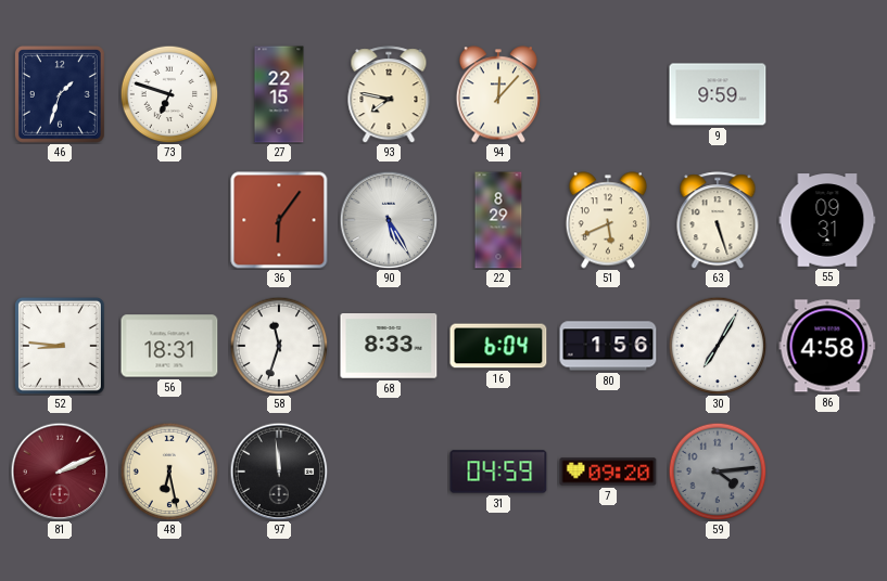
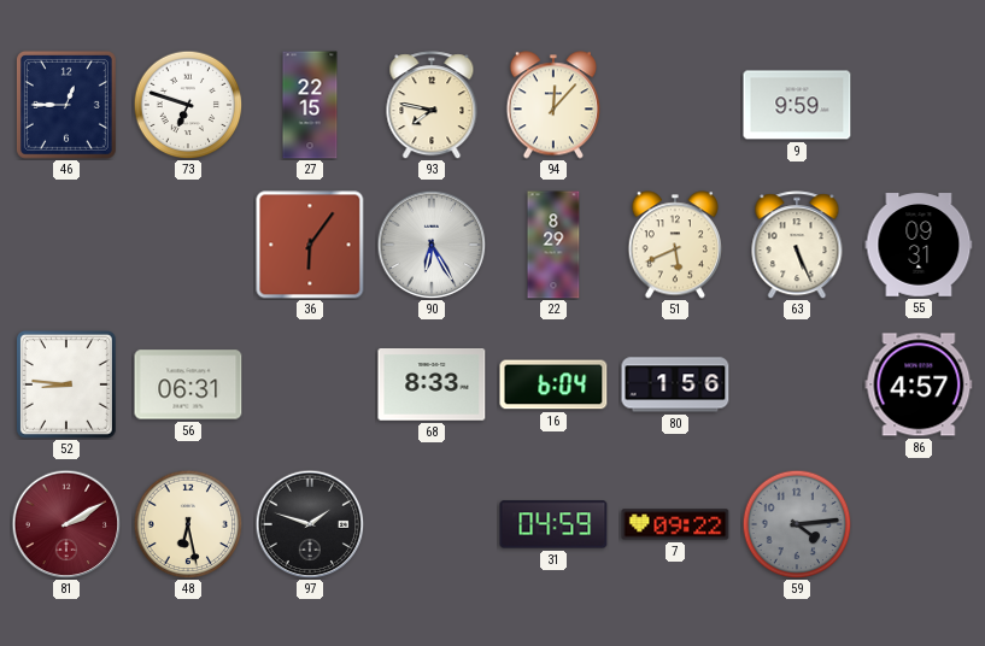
46: 1:33 -> 12:45
90: 5:25 -> 6:25
63: 5:27 -> 5:26
56: 18:31 -> 06:31
58: 11:33 -> none
30: 7:05 -> none
86: 4:58 -> 4:57
81: 2:11 -> 2:10
97: 11:59 -> 1:48
7: 09:20 -> 09:22
